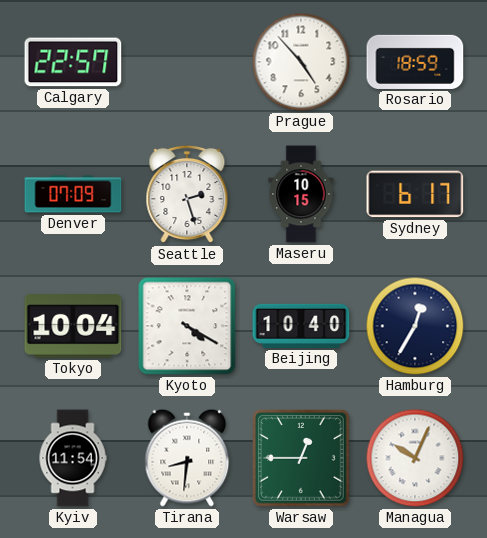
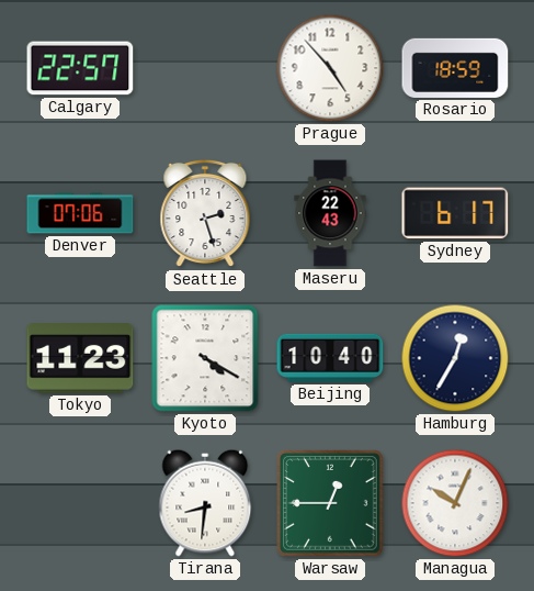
Denver: 07:09 -> 07:06
Maseru: 10:15 -> 22:43
Tokyo: 10:04 -> 11:23
Kyiv: 11:54 -> none
